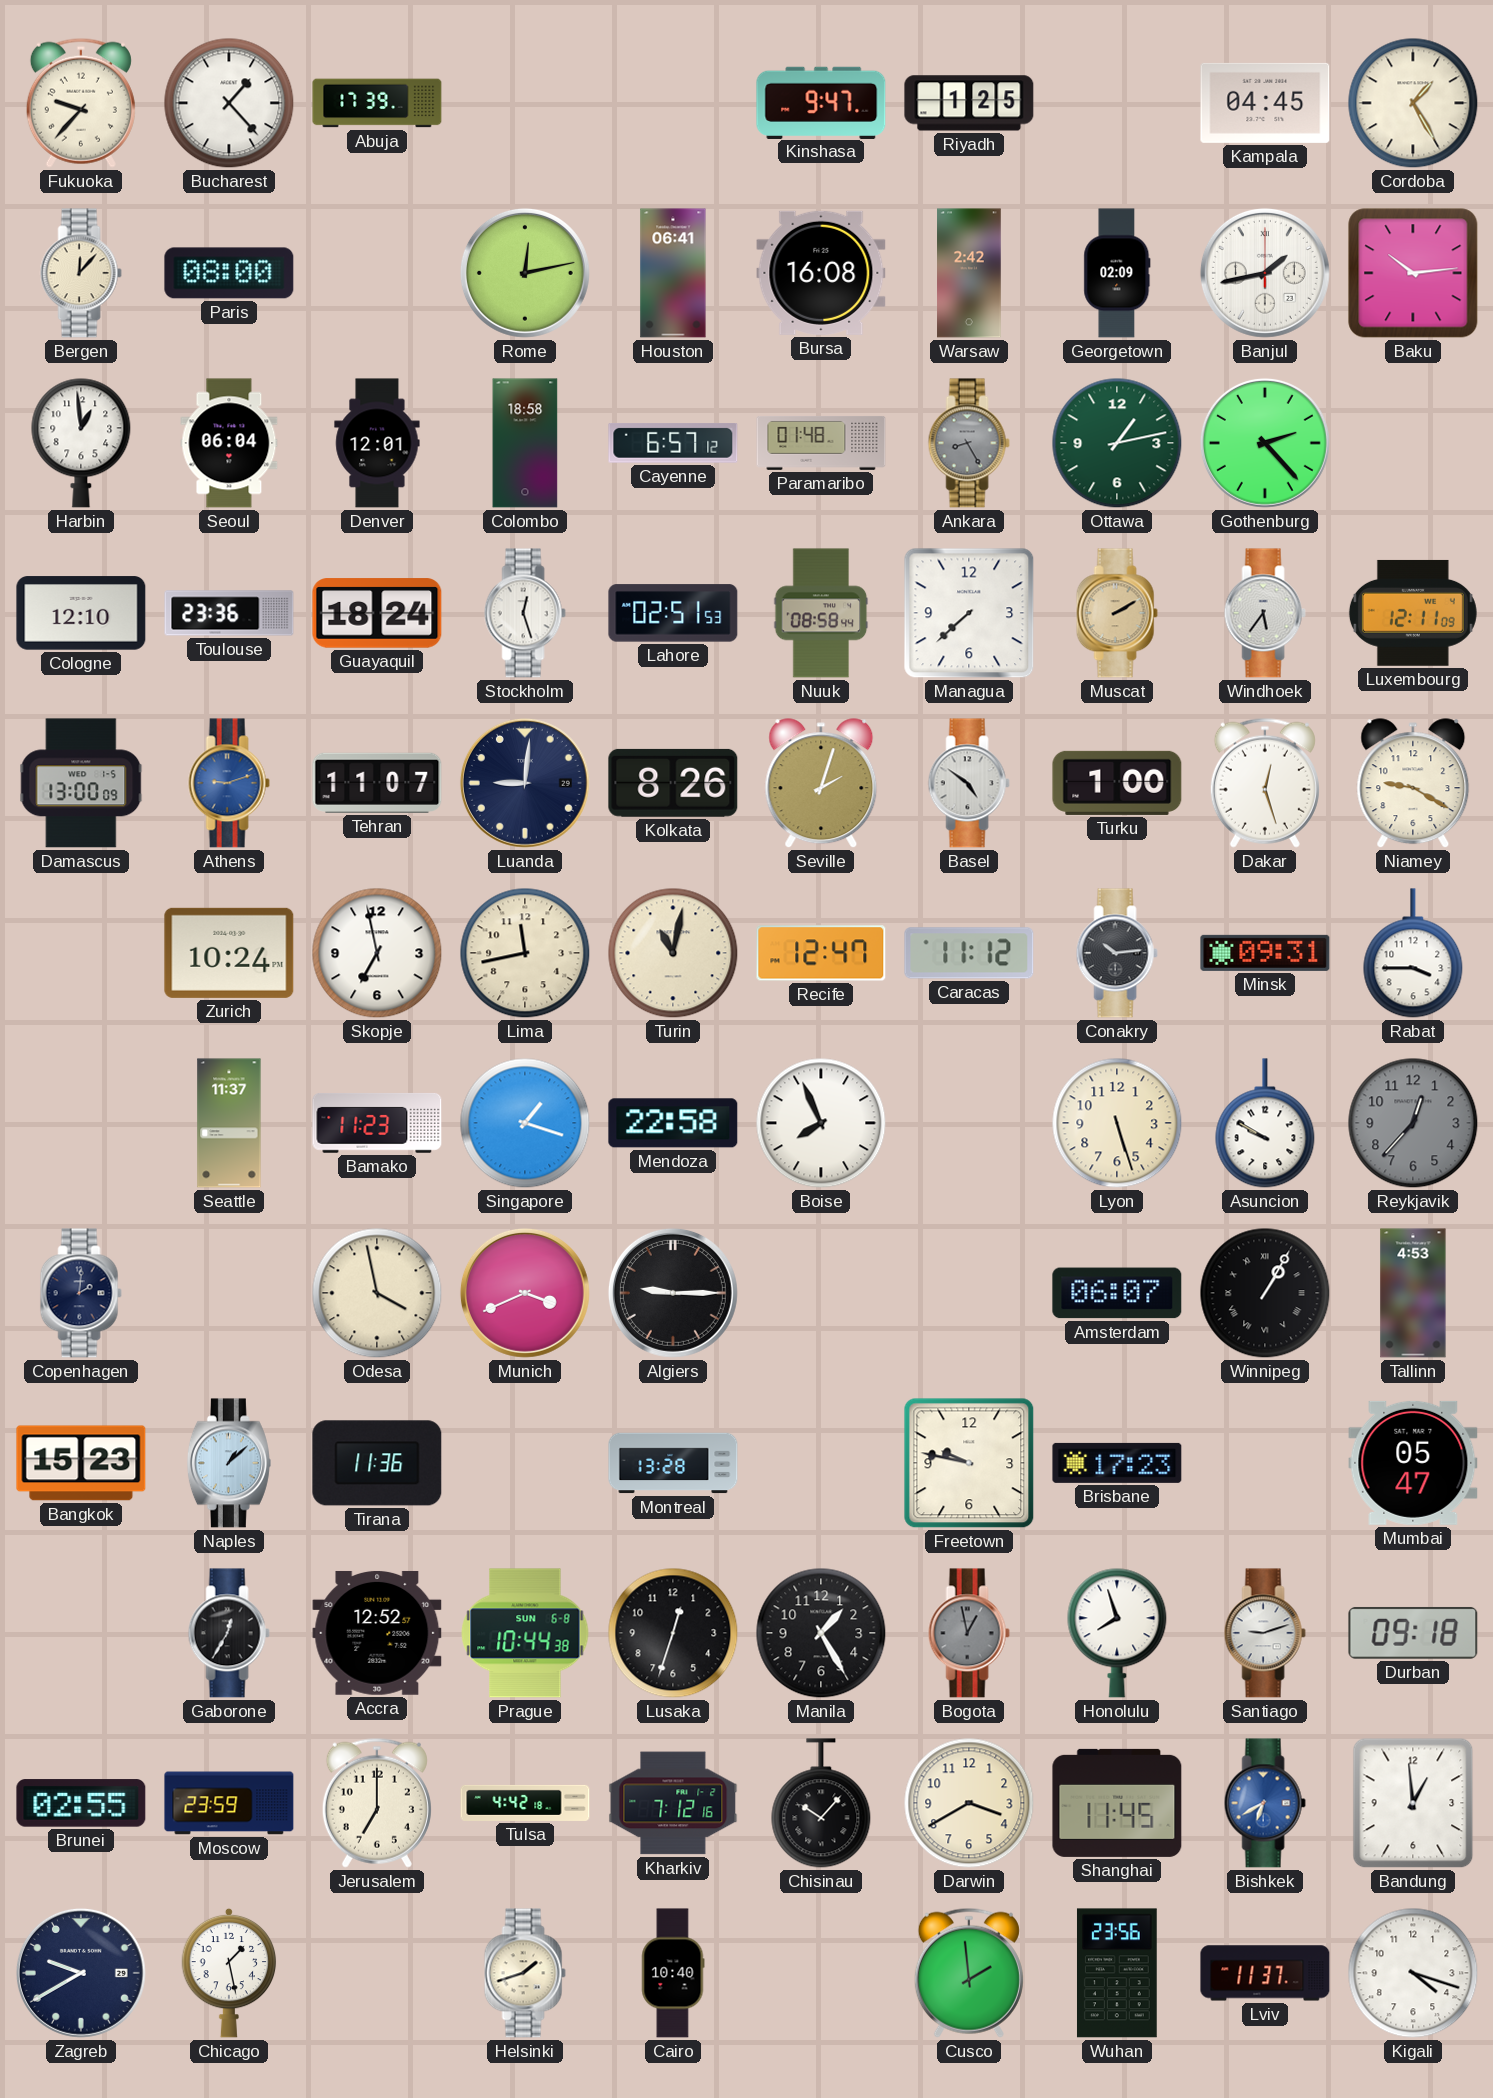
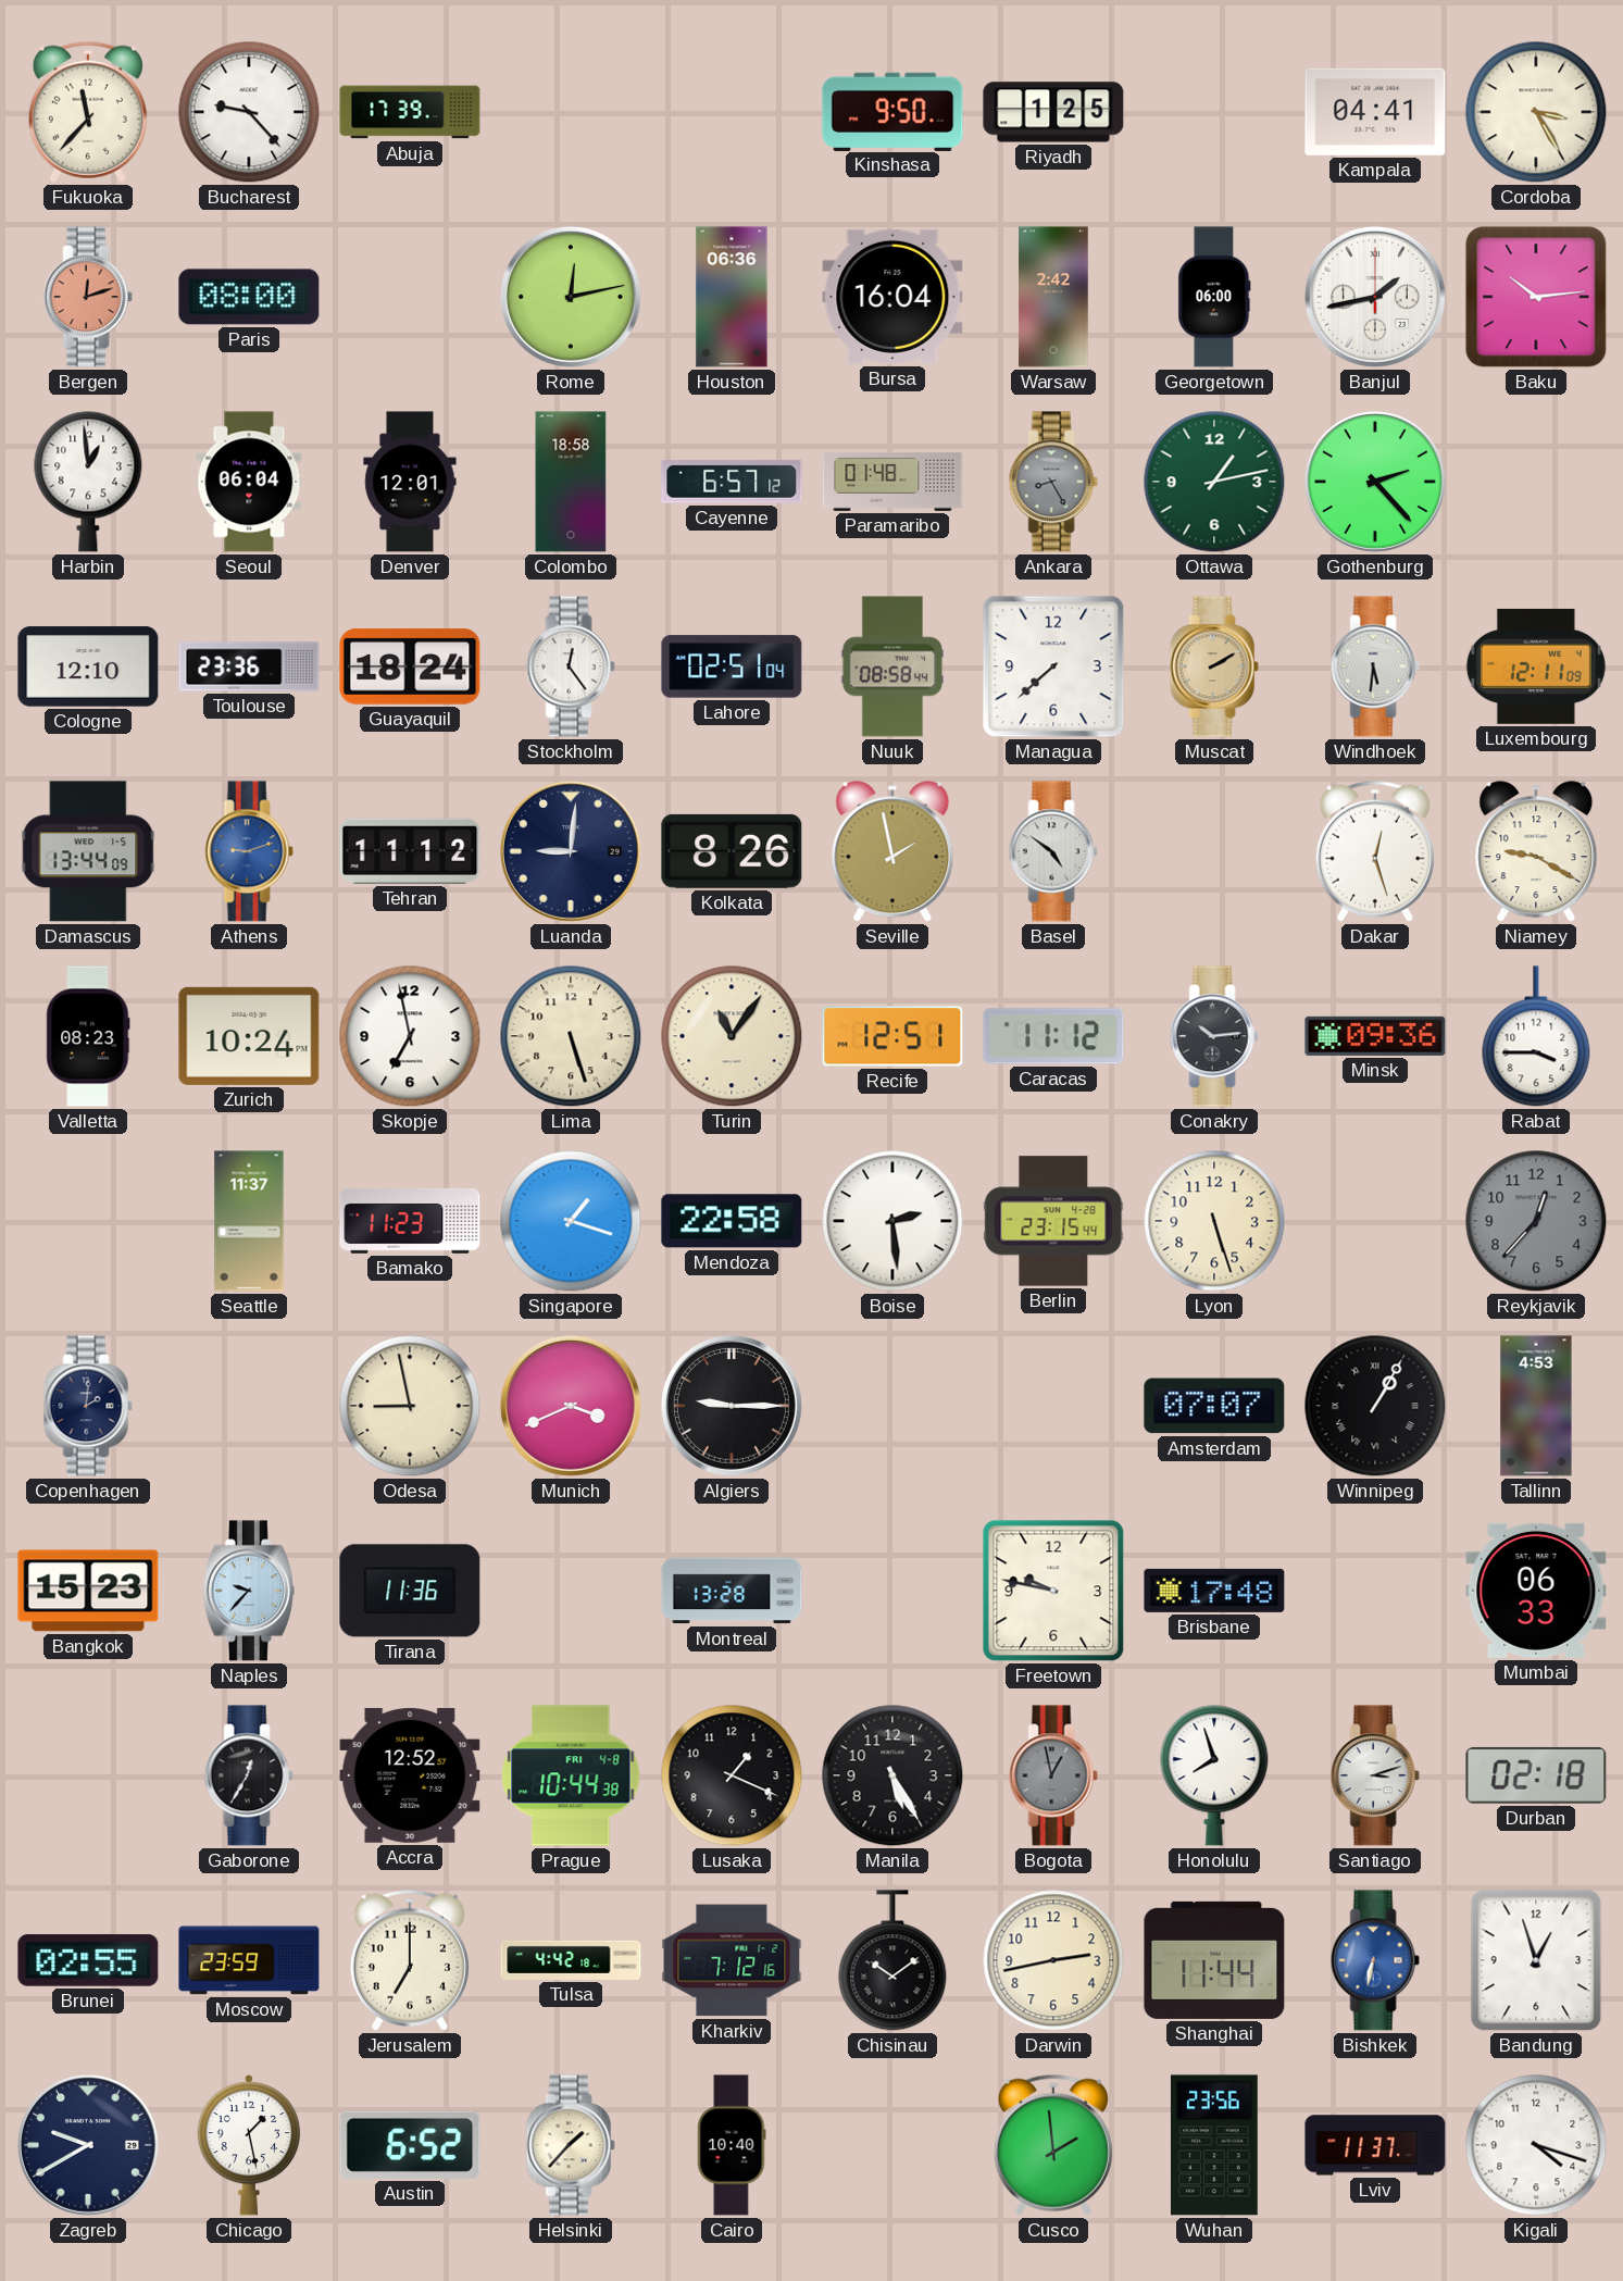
Fukuoka: 9:37 -> 11:37
Bucharest: 1:23 -> 9:23
Kinshasa: 9:47 -> 9:50
Kampala: 04:45 -> 04:41
Cordoba: 1:25 -> 3:25
Bergen: 12:07 -> 12:12
Bergen dial: cream -> salmon
Houston: 06:41 -> 06:36
Bursa: 16:08 -> 16:04
Georgetown: 02:09 -> 06:00
Stockholm: 12:27 -> 12:24
Lahore: 02:51:53 -> 02:51:04
Windhoek: 5:36 -> 5:31
Damascus: 13:00 -> 13:44
Tehran: 11:07 -> 11:12
Seville: 2:03 -> 1:58
Turku: 1:00 -> none
Valletta: none -> 08:23
Lima: 11:43 -> 5:27
Turin: 11:02 -> 11:06
Recife: 12:47 -> 12:51
Minsk: 09:31 -> 09:36
Boise: 7:56 -> 2:29
Berlin: none -> 23:15
Asuncion: 9:50 -> none
Odesa: 3:58 -> 8:58
Amsterdam: 06:07 -> 07:07
Naples: 1:08 -> 9:37
Brisbane: 17:23 -> 17:48
Mumbai: 05:47 -> 06:33
Prague date: SUN 6-8 -> FRI 4-8
Lusaka: 12:33 -> 1:19
Manila: 1:25 -> 5:25
Santiago: 9:12 -> 3:12
Durban: 09:18 -> 02:18
Chisinau: 10:07 -> 10:09
Darwin: 3:40 -> 2:43
Shanghai: 11:45 -> 11:44
Bishkek: 6:40 -> 6:32
Bandung: 12:59 -> 12:57
Austin: none -> 6:52
Helsinki: 1:42 -> 1:37
